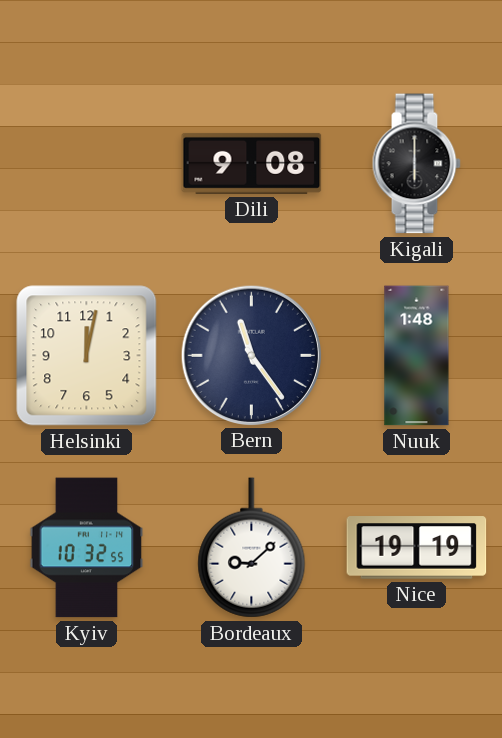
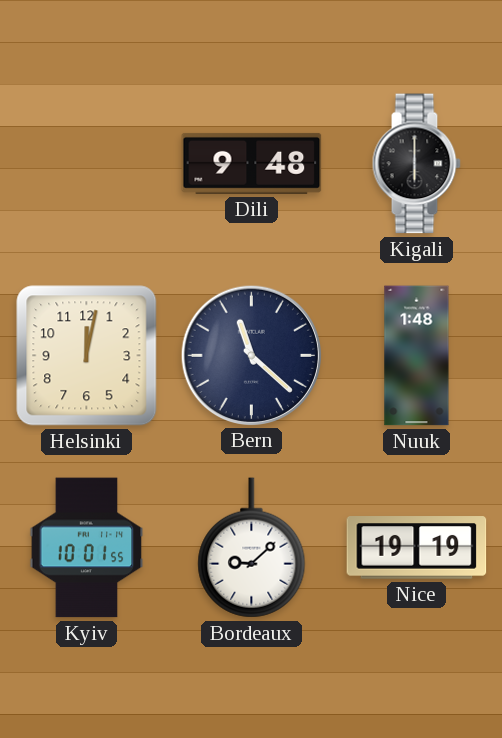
Dili: 9:08 -> 9:48
Bern: 11:24 -> 11:22
Kyiv: 10:32 -> 10:01
